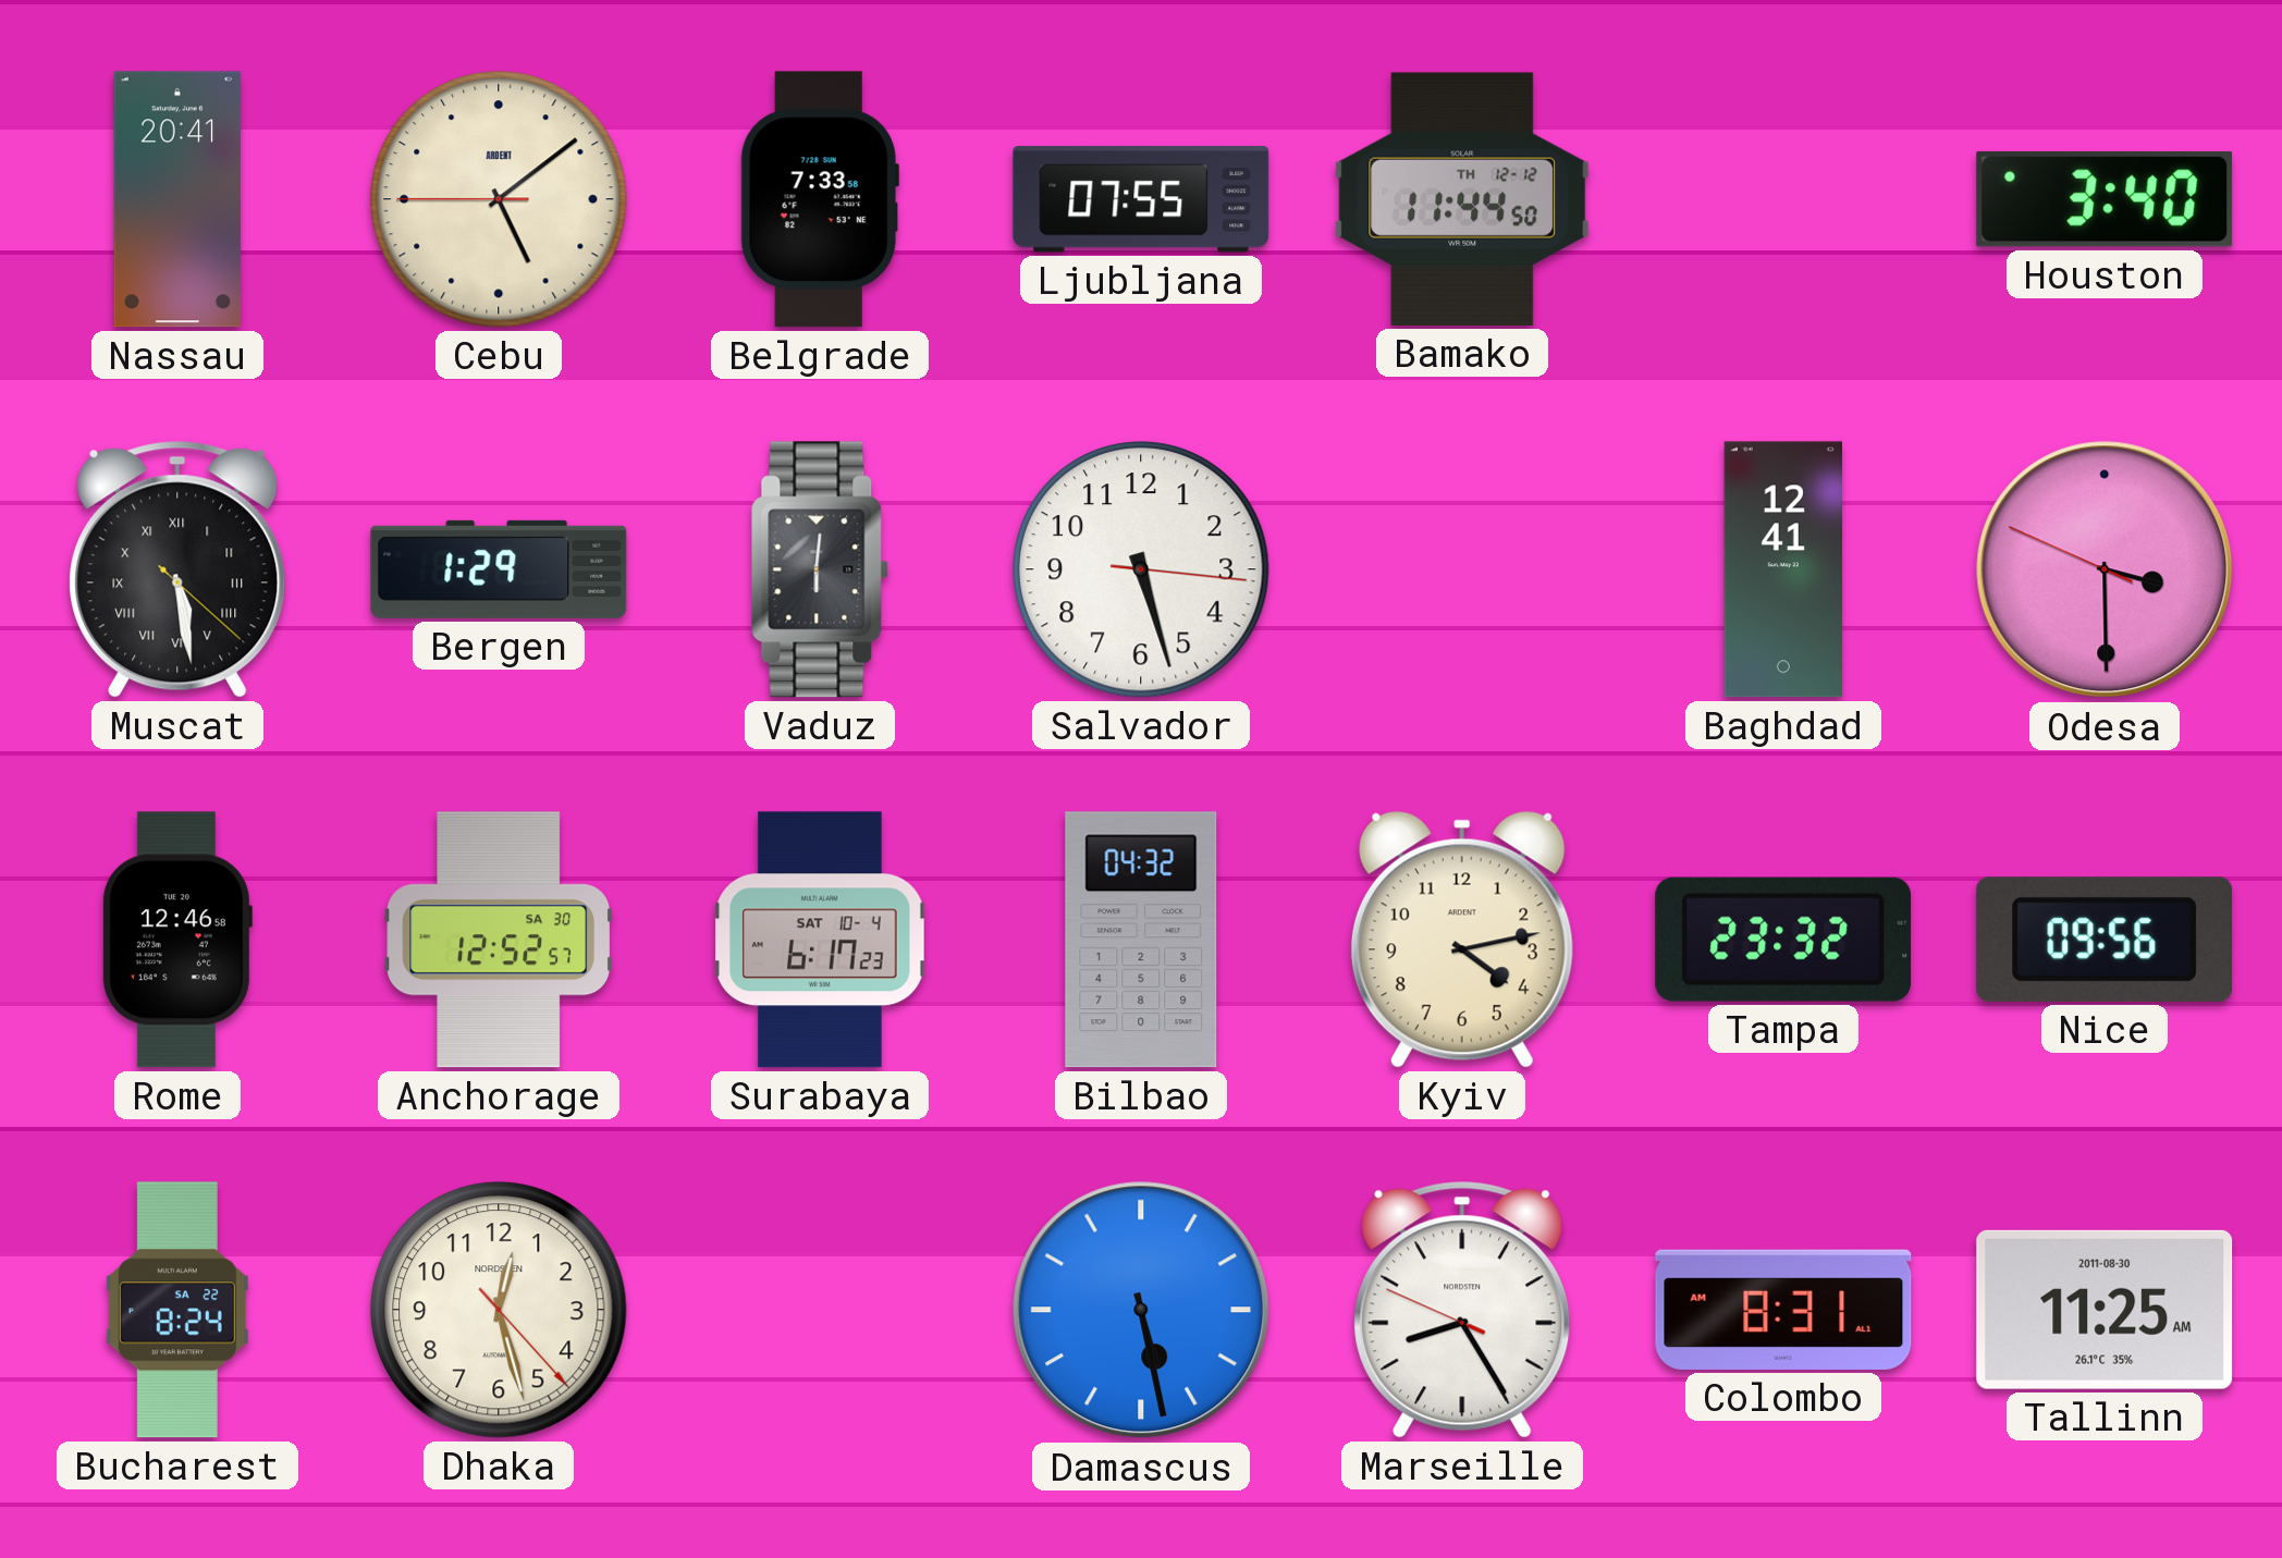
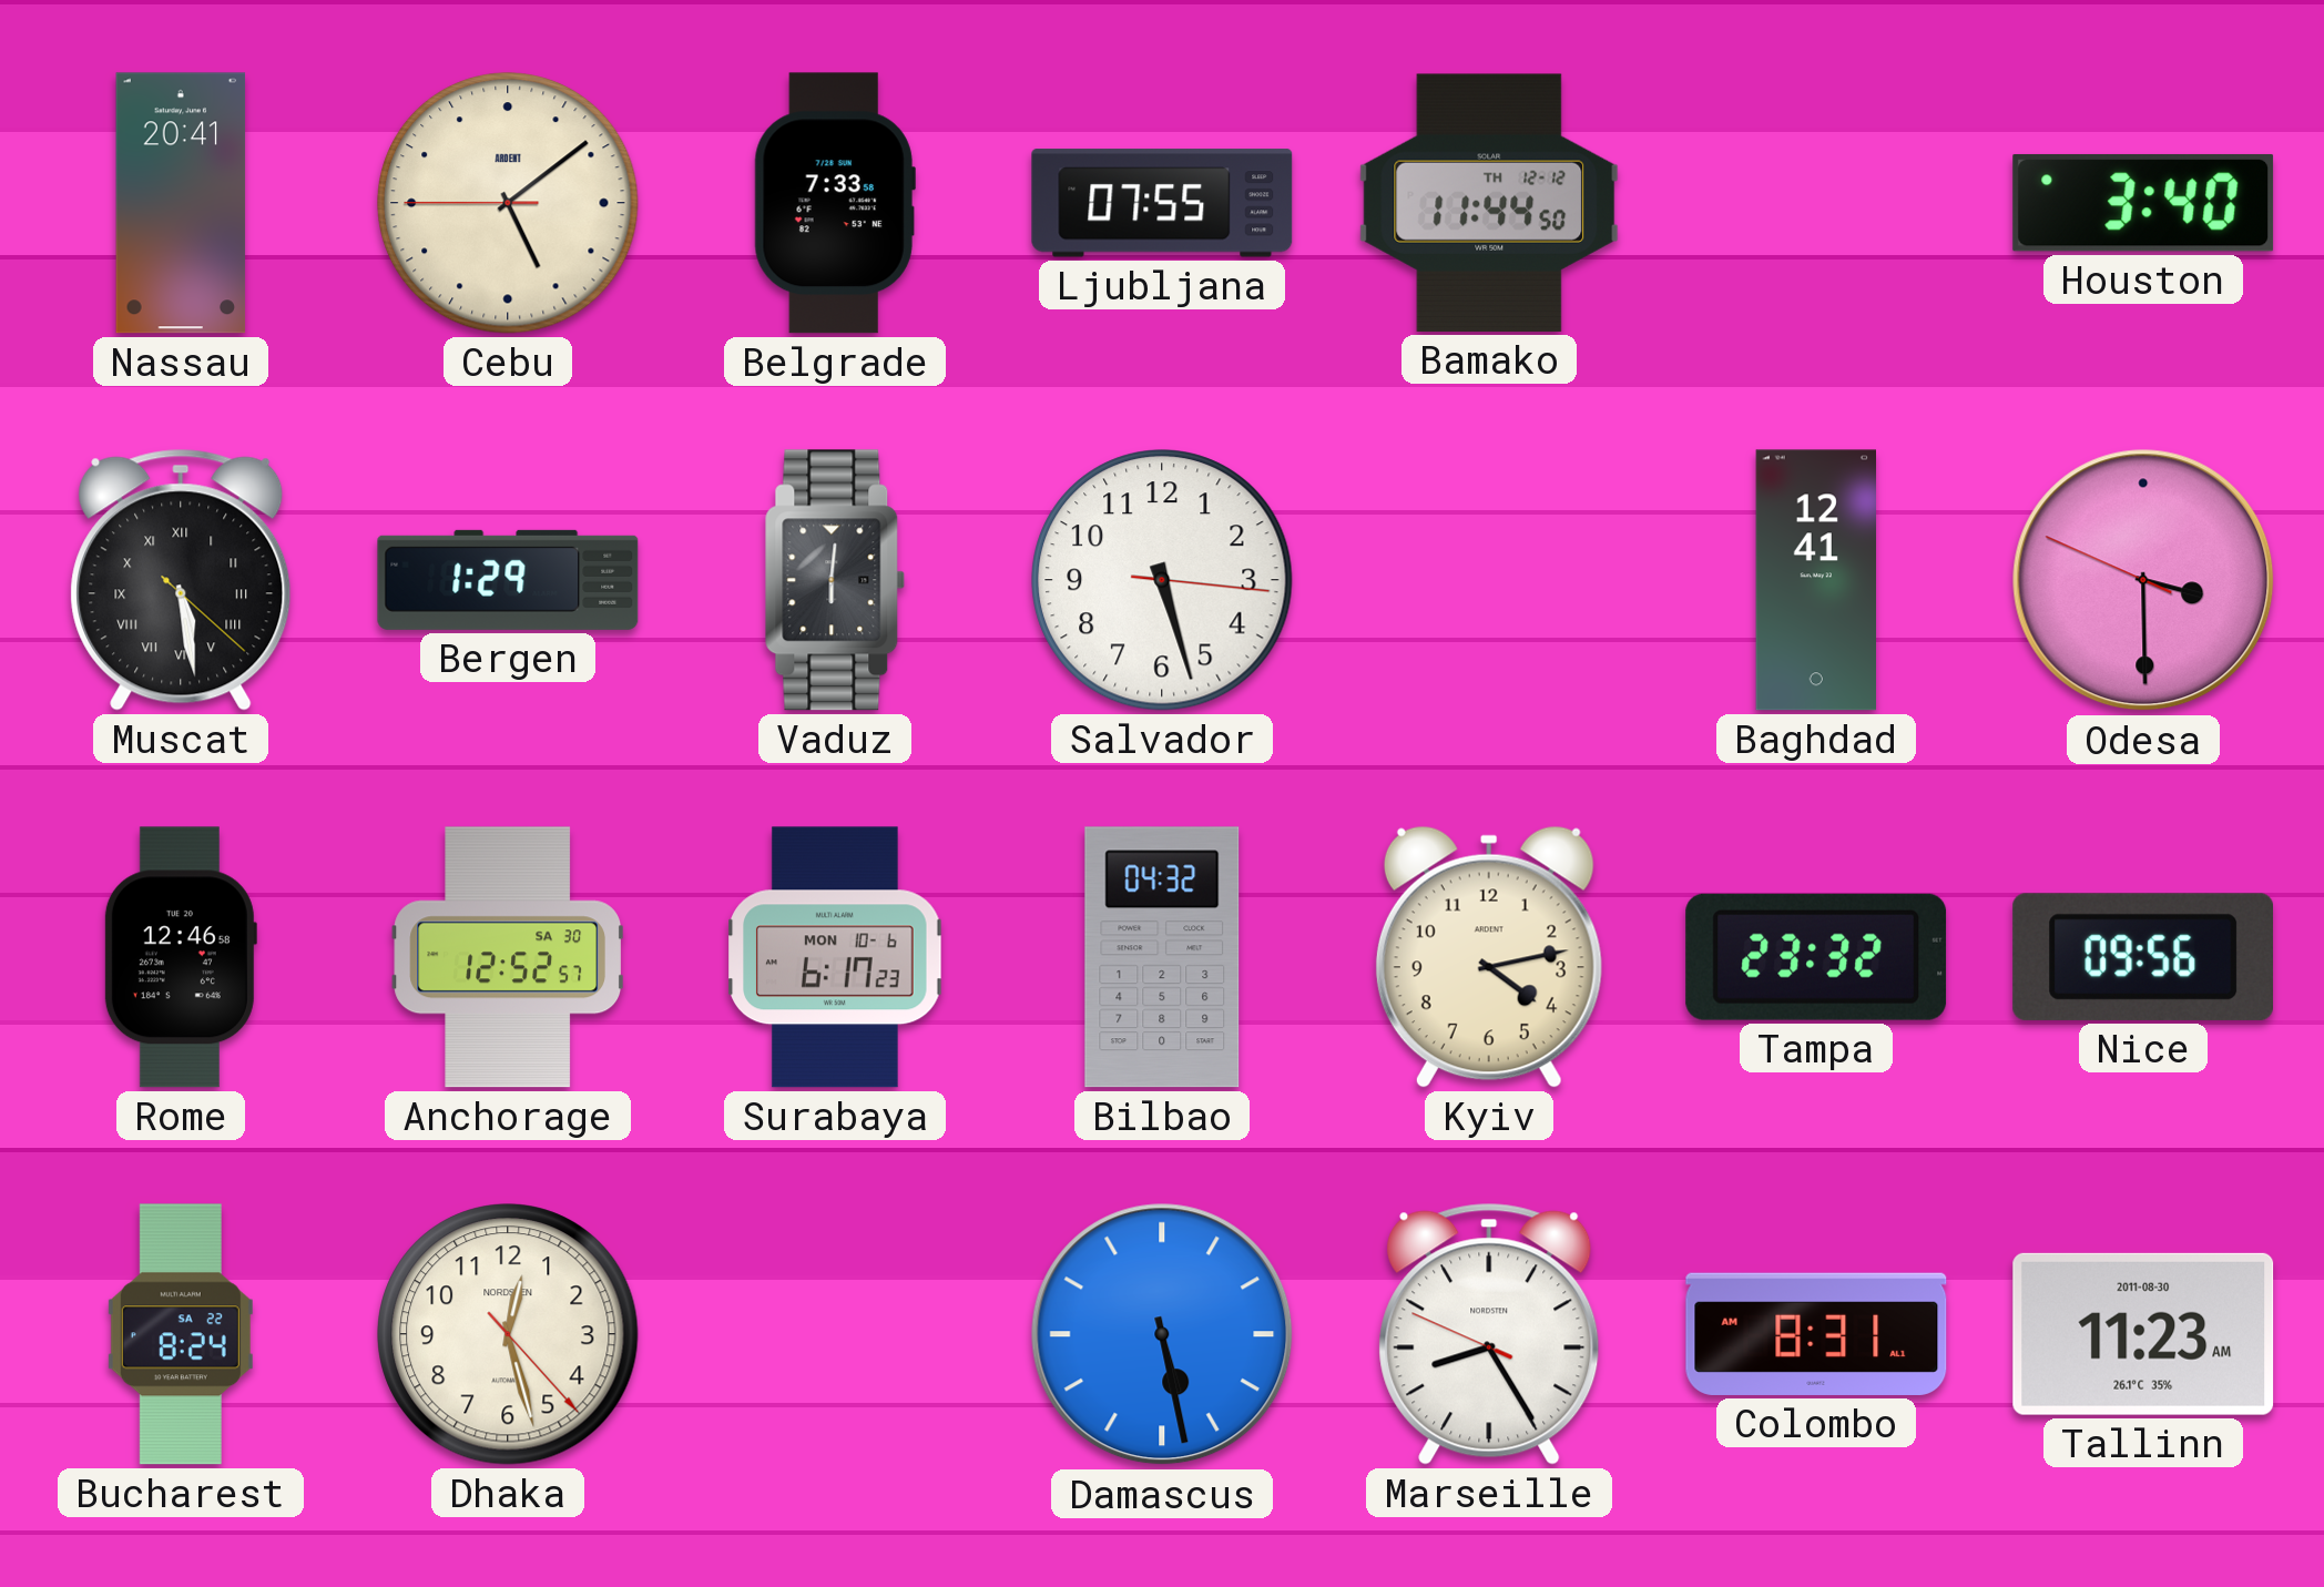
Surabaya date: SAT 10-4 -> MON 10-6
Tallinn: 11:25 -> 11:23
